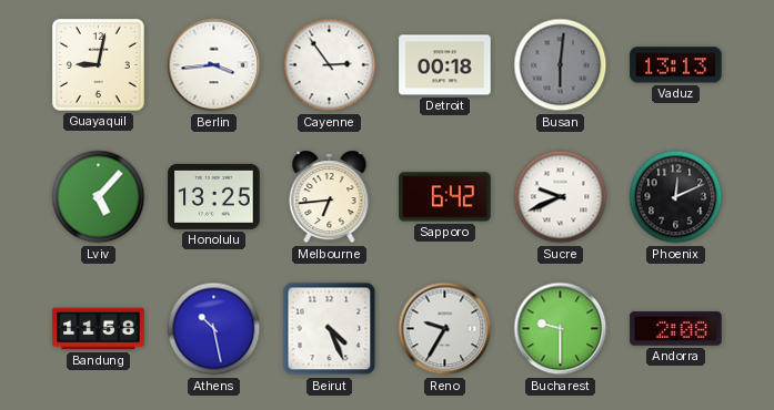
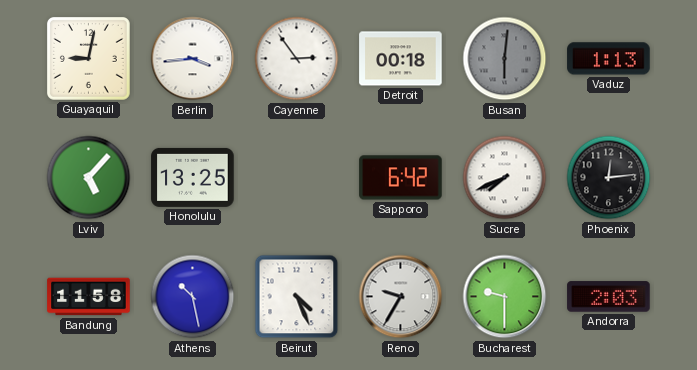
Vaduz: 13:13 -> 1:13
Melbourne: 6:44 -> none
Sucre: 9:41 -> 7:41
Phoenix: 12:11 -> 12:14
Andorra: 2:08 -> 2:03
